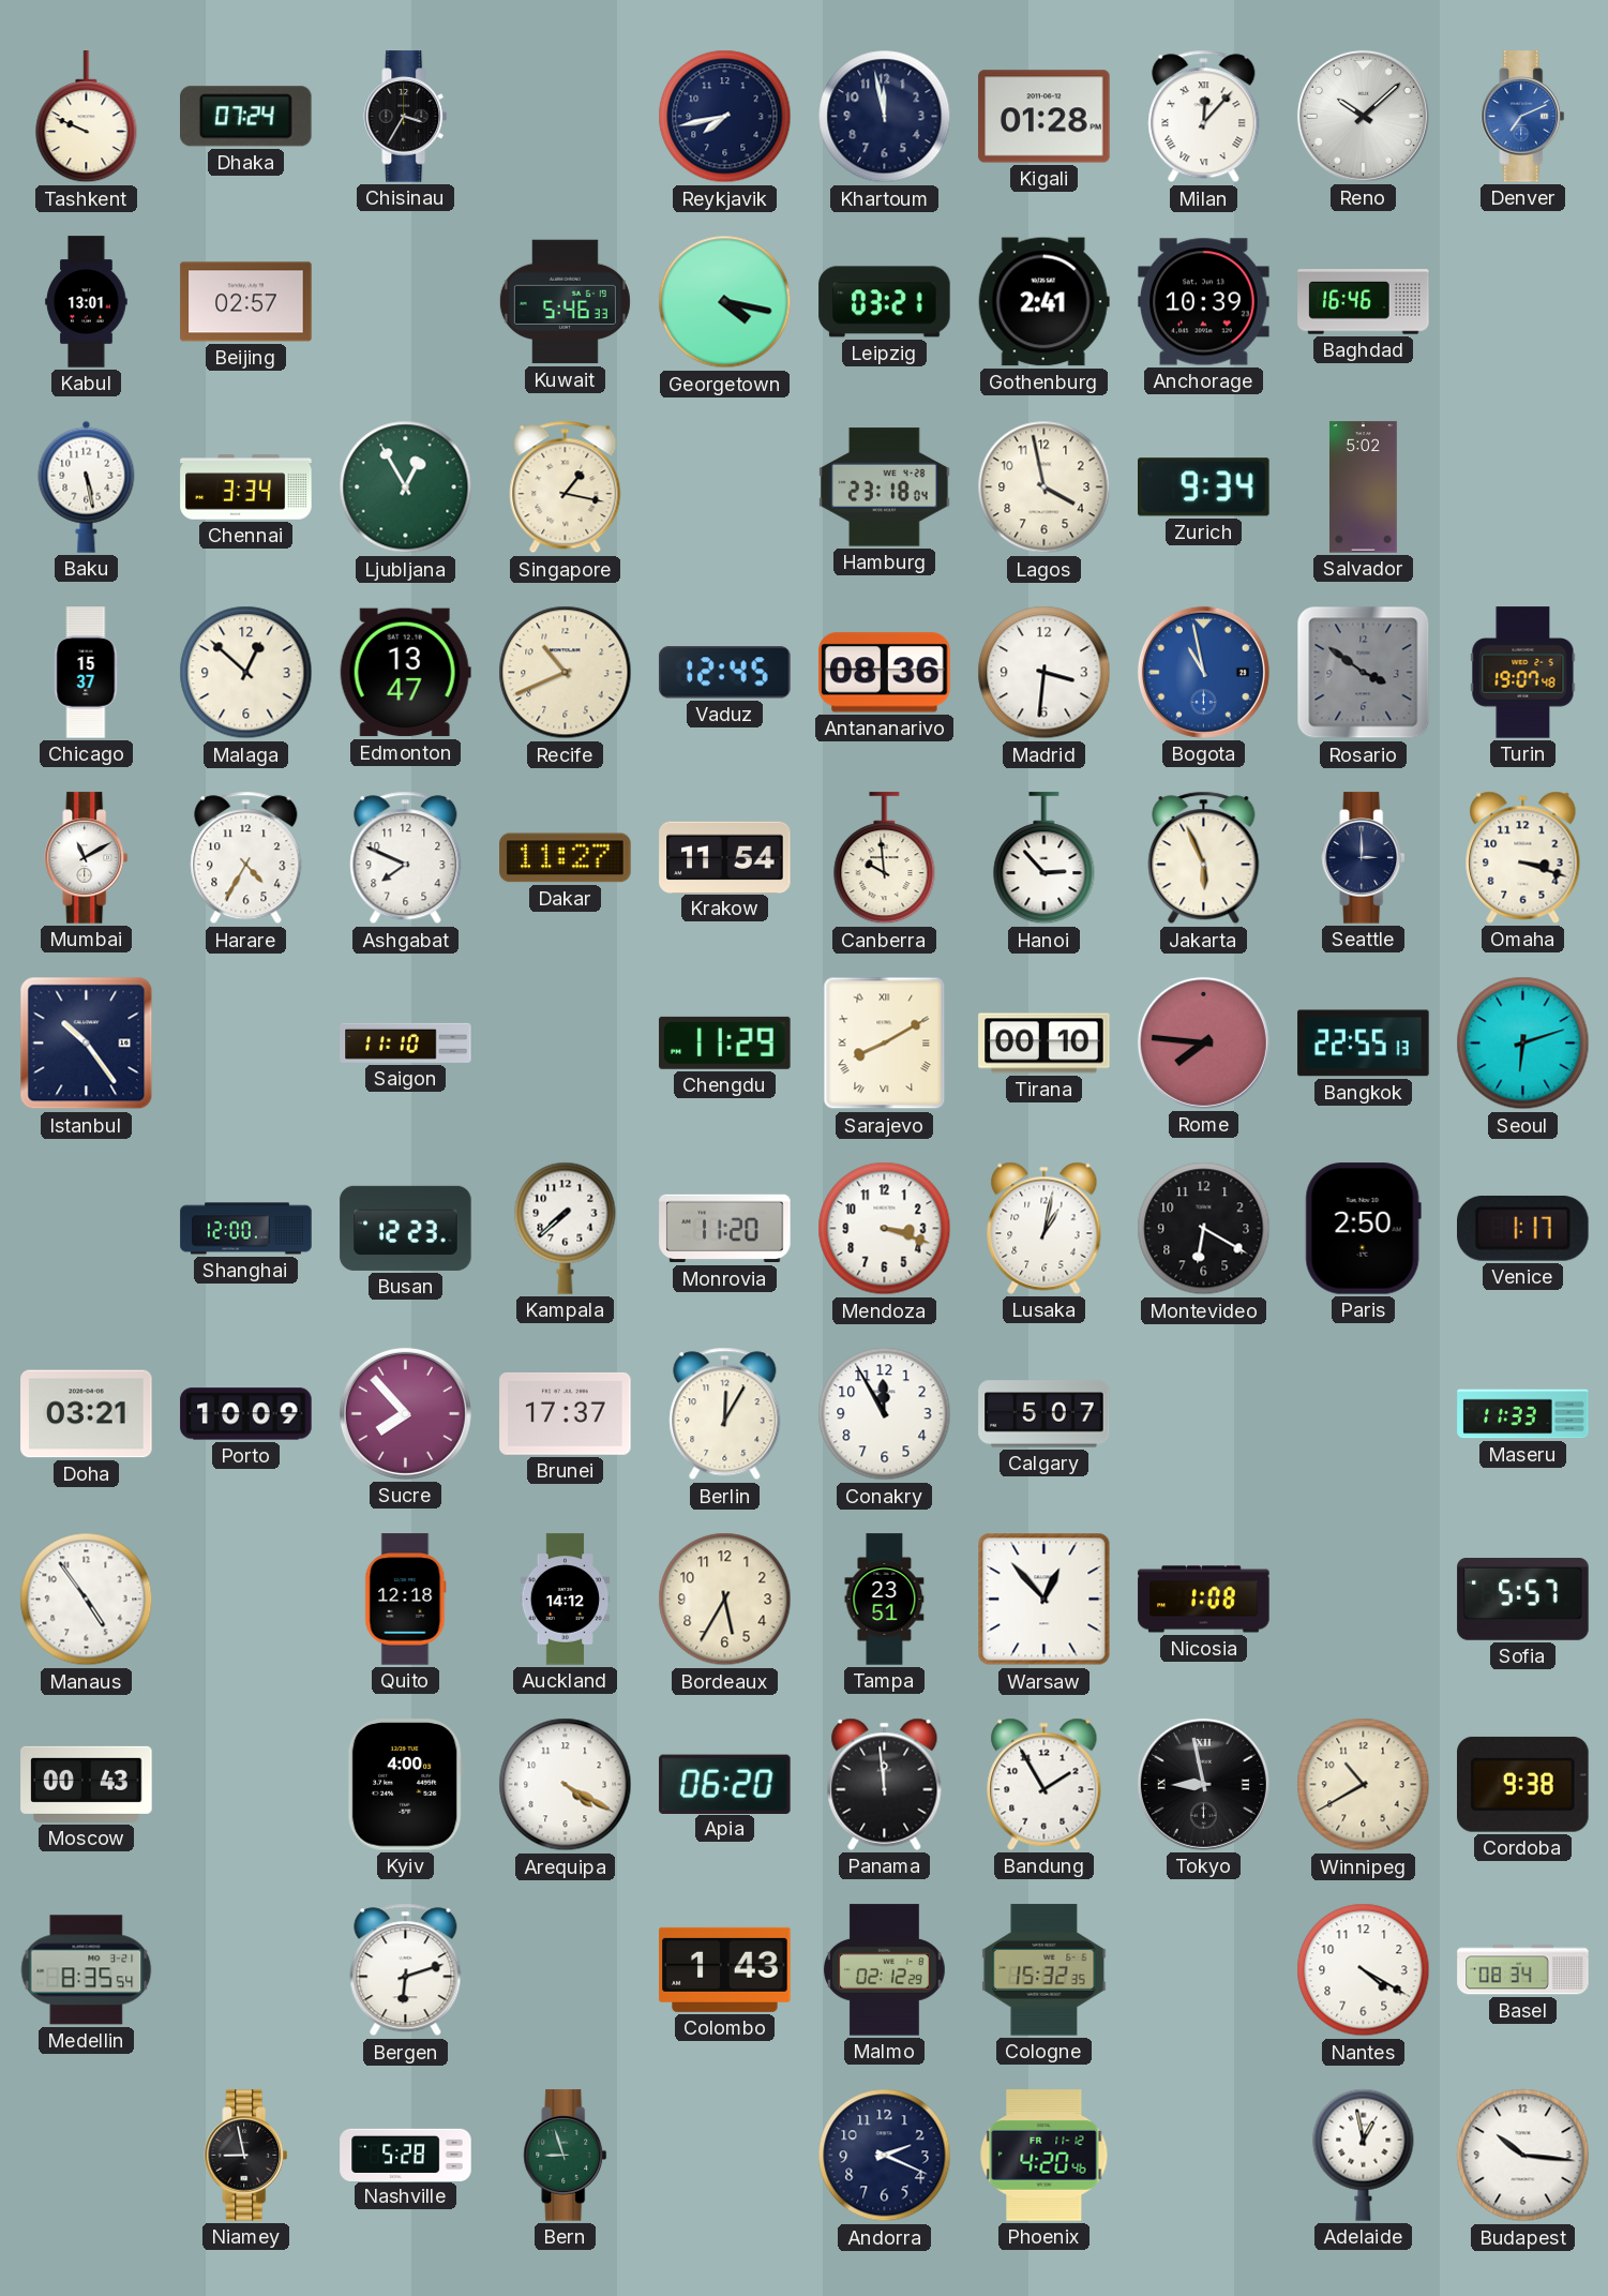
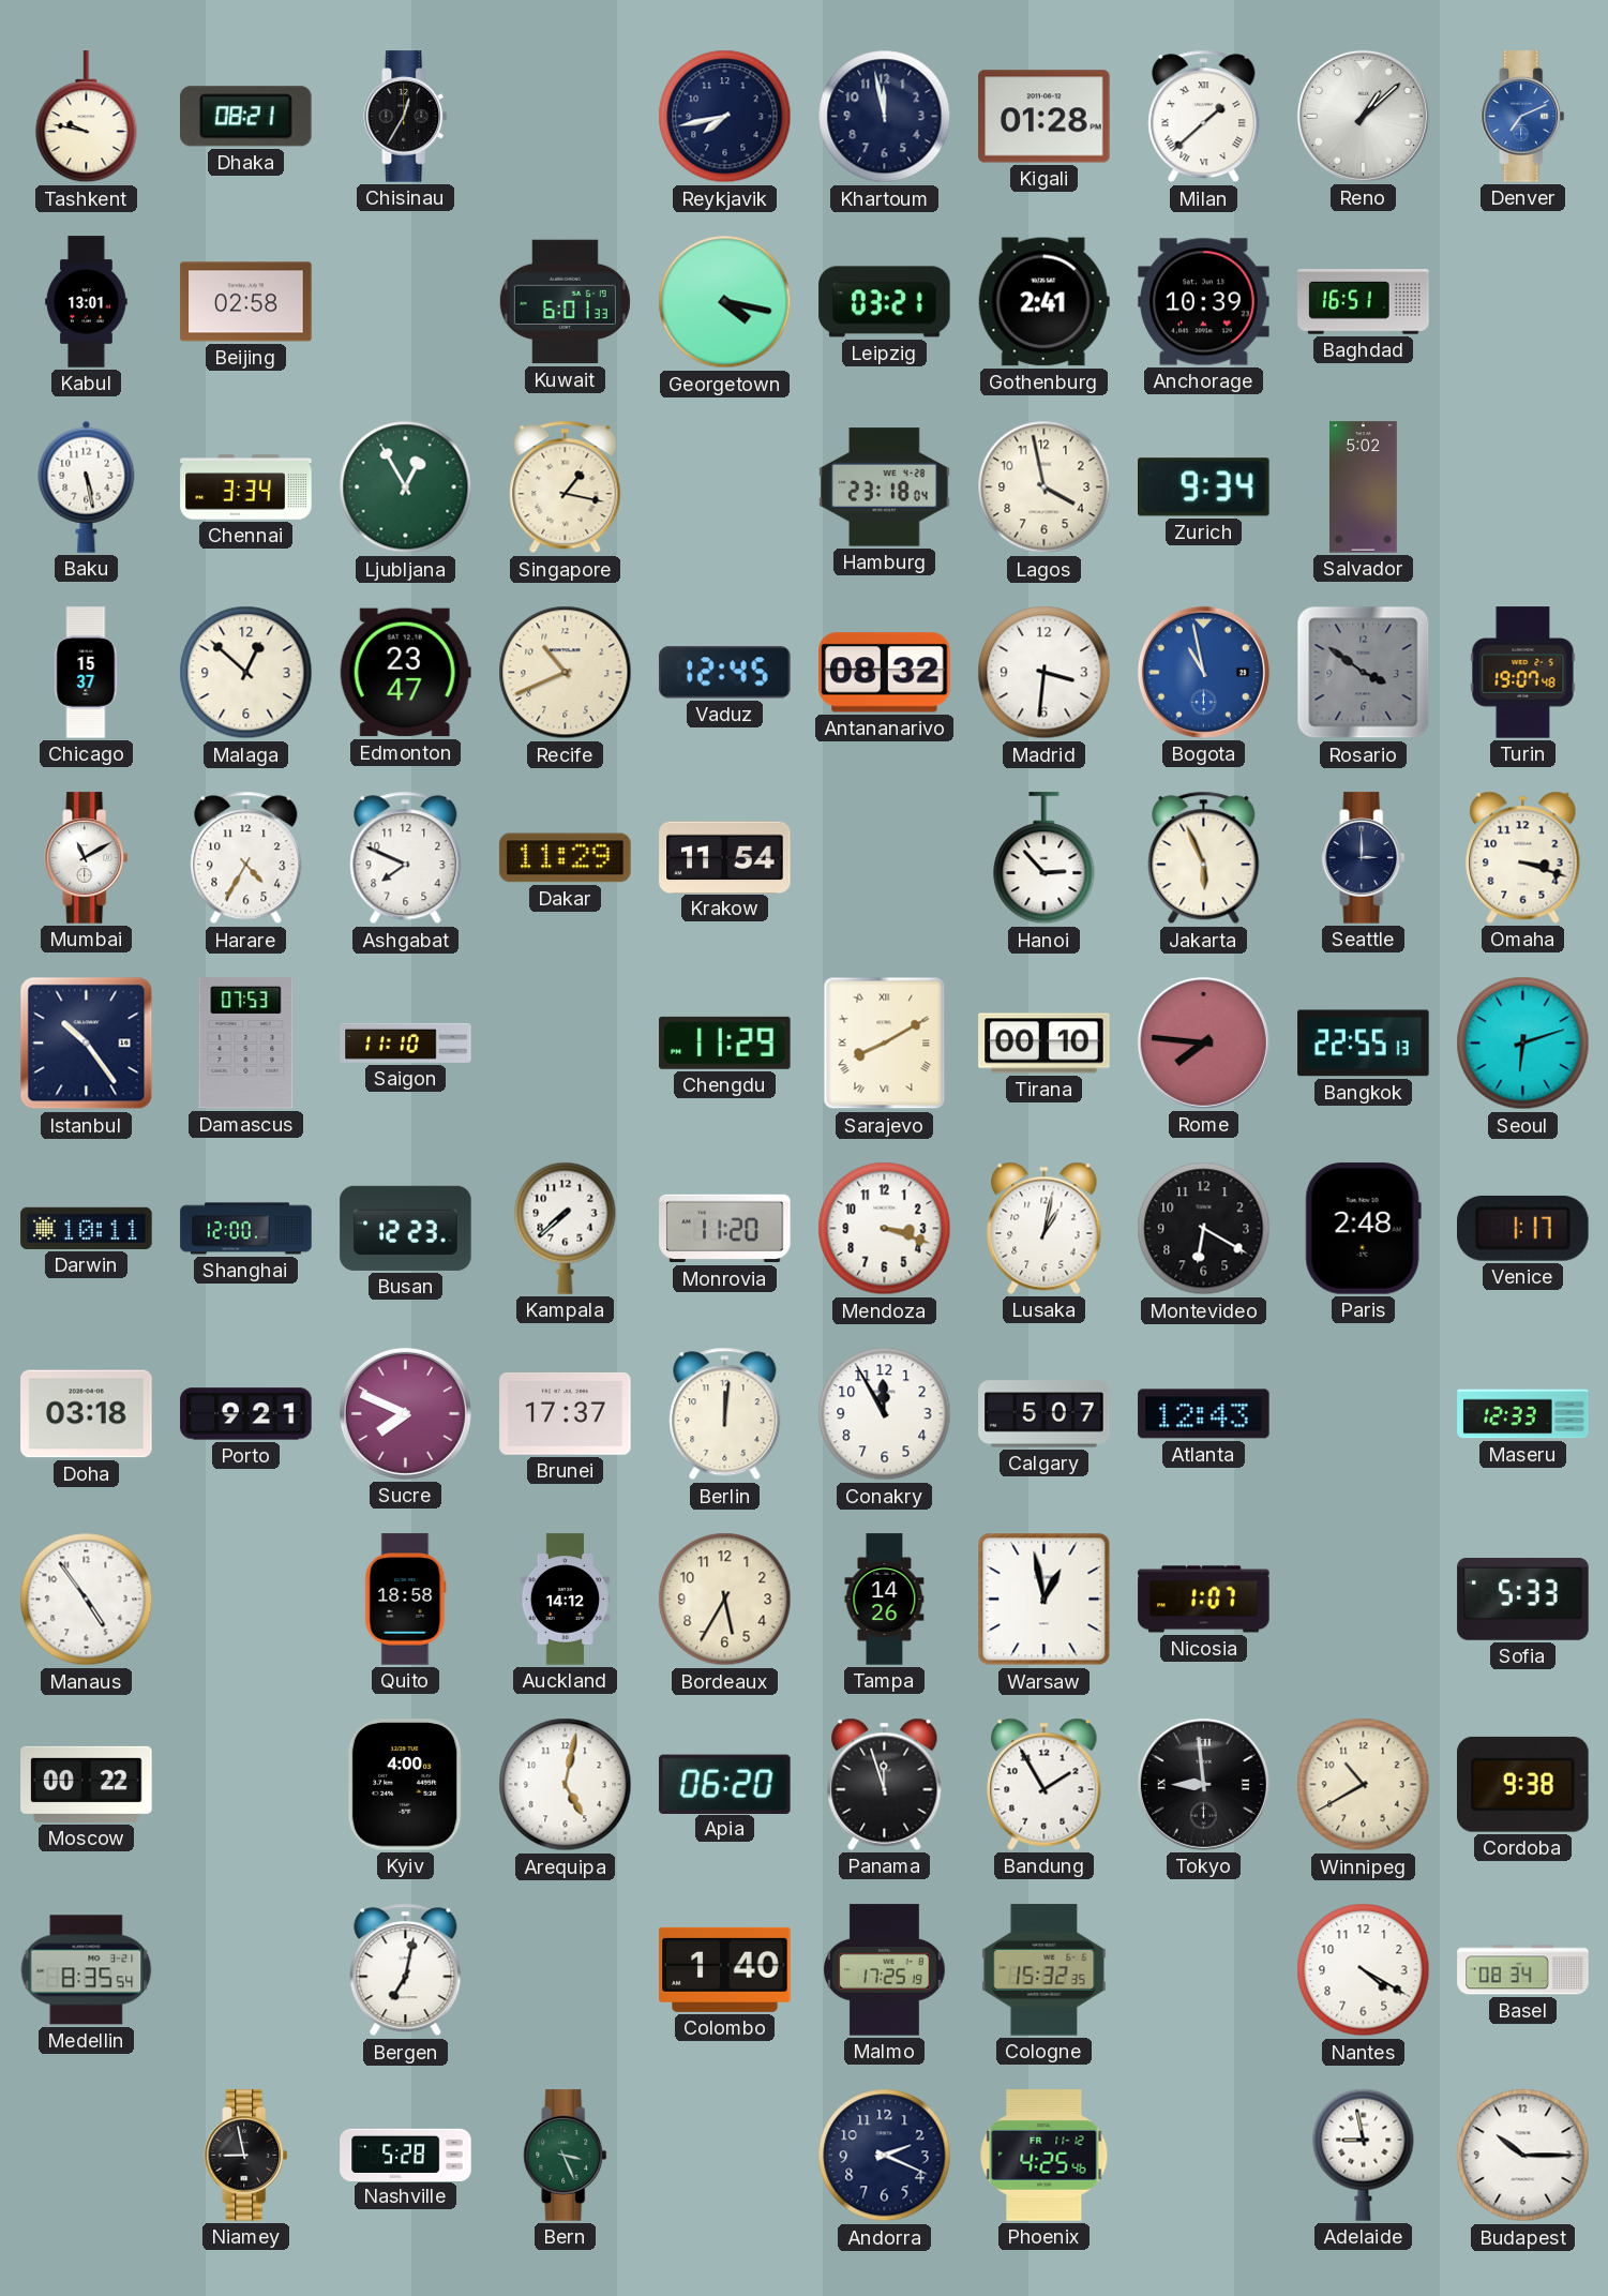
Tashkent: 9:49 -> 9:47
Dhaka: 07:24 -> 08:21
Chisinau: 3:35 -> 12:35
Milan: 12:07 -> 1:38
Reno: 10:08 -> 1:08
Beijing: 02:57 -> 02:58
Kuwait: 5:46 -> 6:01
Baghdad: 16:46 -> 16:51
Edmonton: 13:47 -> 23:47
Antananarivo: 08:36 -> 08:32
Dakar: 11:27 -> 11:29
Canberra: 9:59 -> none
Damascus: none -> 07:53
Darwin: none -> 10:11
Paris: 2:50 -> 2:48
Doha: 03:21 -> 03:18
Porto: 10:09 -> 9:21
Sucre: 7:53 -> 7:49
Berlin: 12:05 -> 12:01
Atlanta: none -> 12:43
Maseru: 11:33 -> 12:33
Quito: 12:18 -> 18:58
Tampa: 23:51 -> 14:26
Warsaw: 12:53 -> 12:58
Nicosia: 1:08 -> 1:07
Sofia: 5:57 -> 5:33
Moscow: 00:43 -> 00:22
Arequipa: 4:20 -> 5:02
Panama: 11:59 -> 11:57
Tokyo: 8:58 -> 8:59
Bergen: 6:12 -> 7:02
Colombo: 1:43 -> 1:40
Malmo: 02:12 -> 17:25
Bern: 8:57 -> 3:26
Phoenix: 4:20 -> 4:25
Adelaide: 12:58 -> 8:58
Budapest: 10:16 -> 10:15
